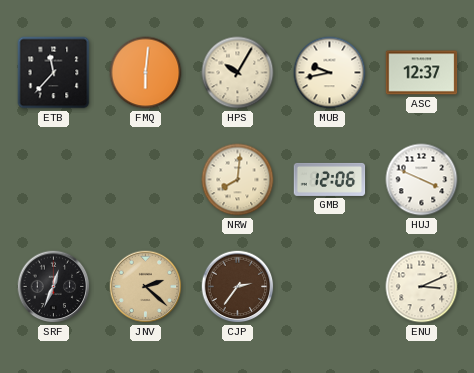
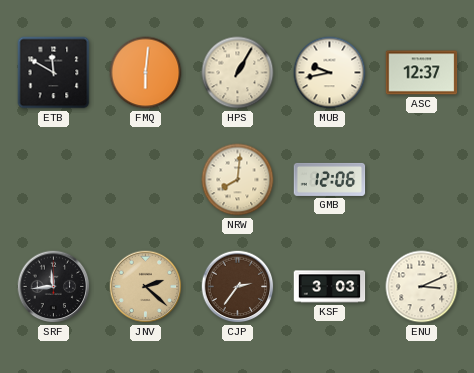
ETB: 11:37 -> 11:50
HPS: 10:05 -> 1:05
HUJ: 3:49 -> none
SRF: 12:34 -> 11:44
KSF: none -> 3:03
